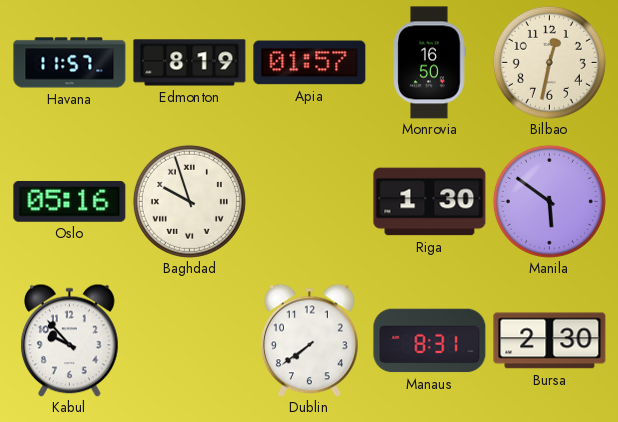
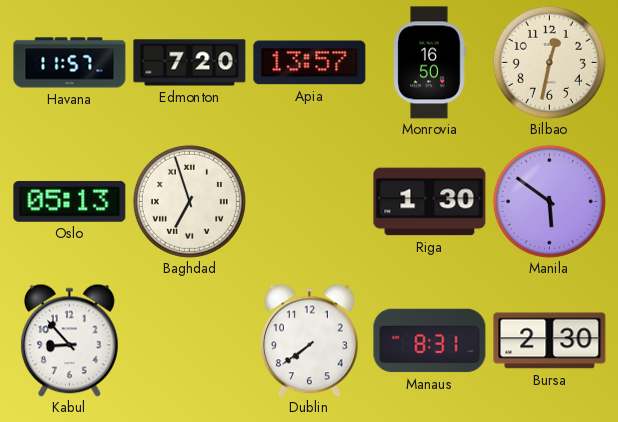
Edmonton: 8:19 -> 7:20
Apia: 01:57 -> 13:57
Oslo: 05:16 -> 05:13
Baghdad: 9:57 -> 6:57
Kabul: 9:53 -> 8:53
